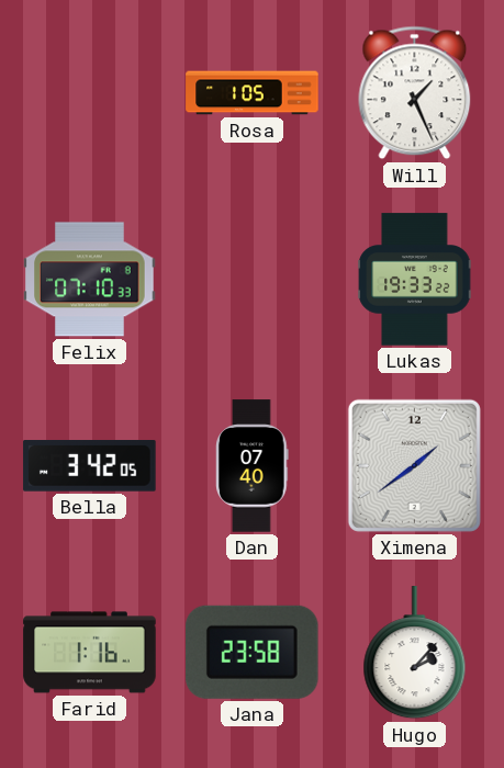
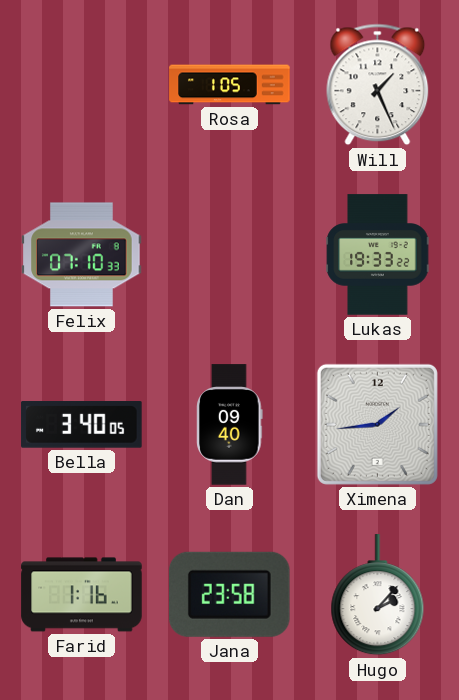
Bella: 3:42 -> 3:40
Dan: 07:40 -> 09:40
Ximena: 1:39 -> 1:44
